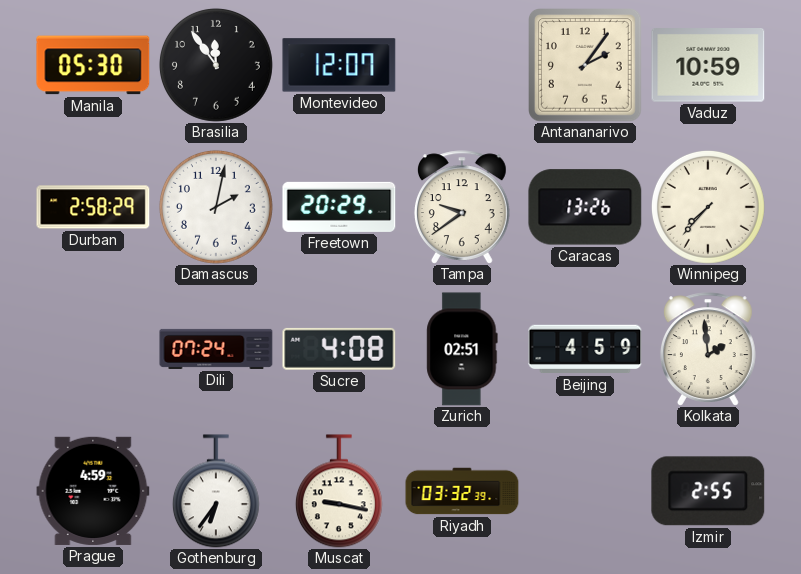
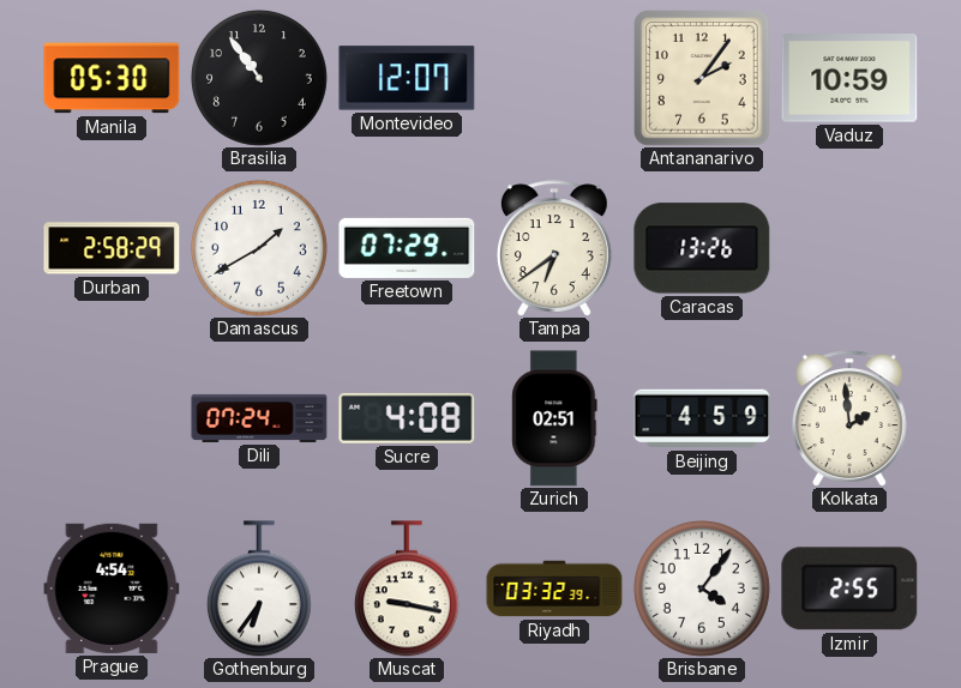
Brasilia: 11:54 -> 10:54
Damascus: 2:02 -> 1:40
Freetown: 20:29 -> 07:29
Tampa: 9:39 -> 6:39
Winnipeg: 7:37 -> none
Prague: 4:59 -> 4:54
Brisbane: none -> 4:06
